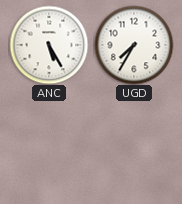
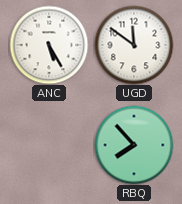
UGD: 7:35 -> 11:51
RBQ: none -> 7:53
